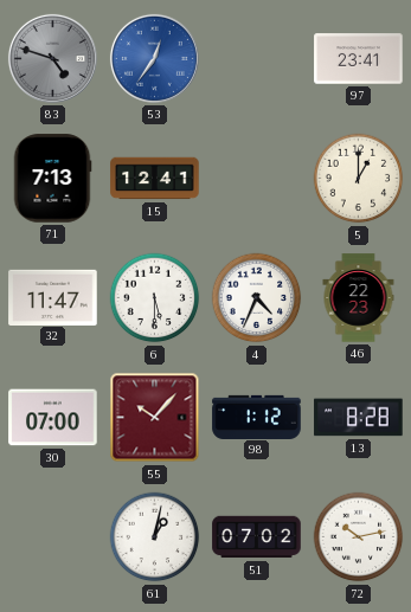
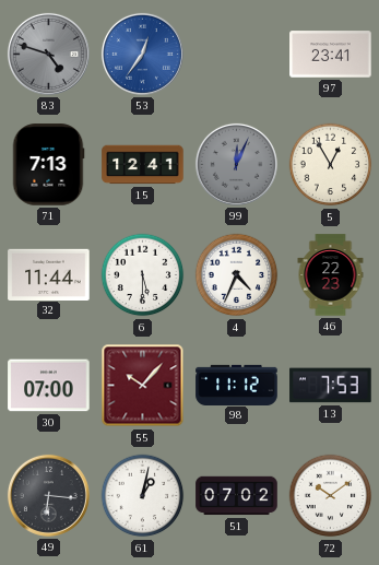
99: none -> 12:04
5: 1:00 -> 12:55
32: 11:47 -> 11:44
98: 1:12 -> 11:12
13: 8:28 -> 7:53
49: none -> 6:16
72: 10:13 -> 10:09
